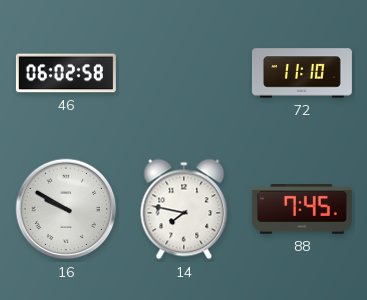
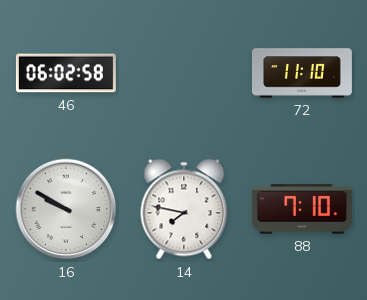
88: 7:45 -> 7:10
